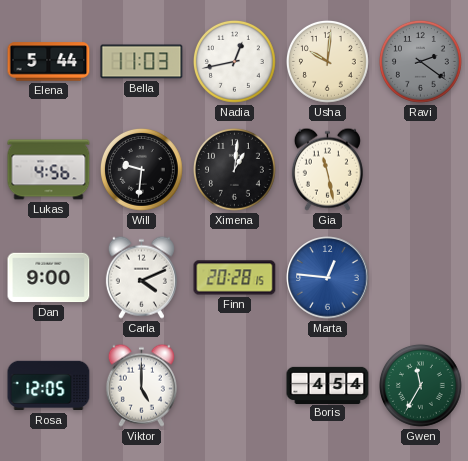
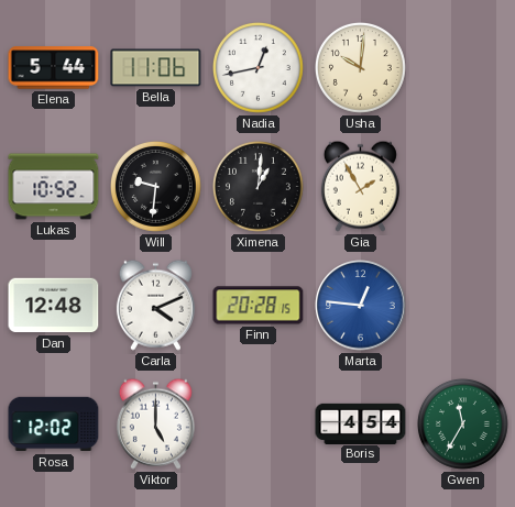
Bella: 11:03 -> 11:06
Ravi: 2:21 -> none
Lukas: 4:56 -> 10:52
Gia: 11:28 -> 1:55
Dan: 9:00 -> 12:48
Rosa: 12:05 -> 12:02
